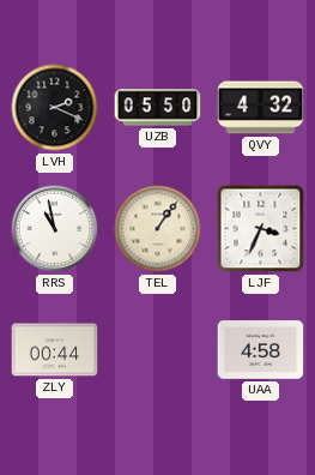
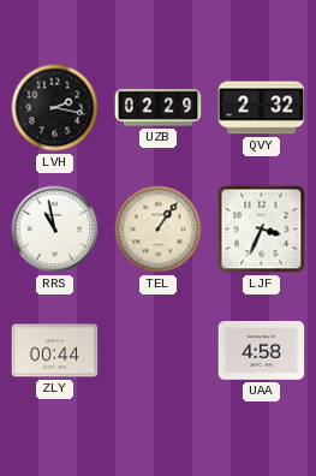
LVH: 2:19 -> 2:17
UZB: 05:50 -> 02:29
QVY: 4:32 -> 2:32
